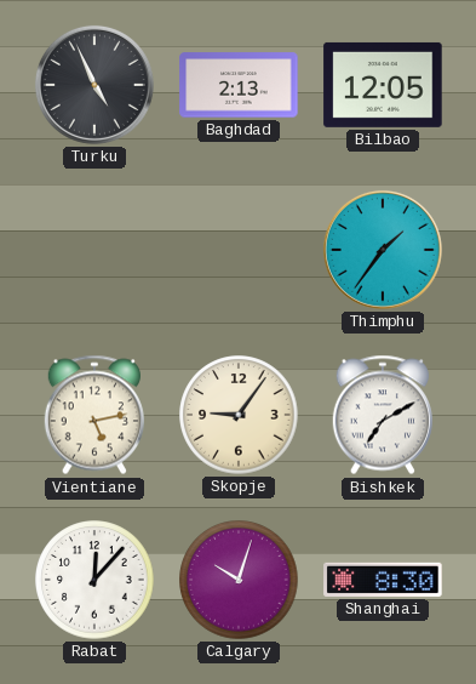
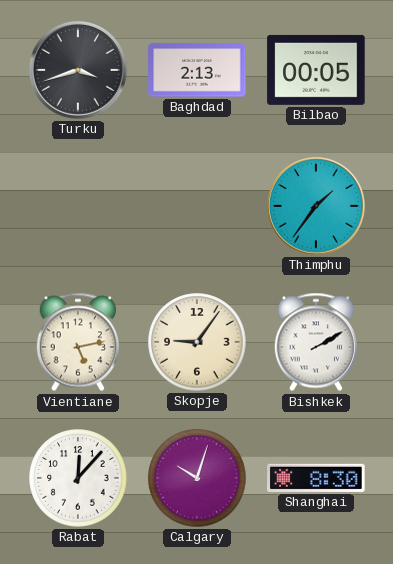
Turku: 4:56 -> 3:42
Bilbao: 12:05 -> 00:05
Bishkek: 7:10 -> 2:10
